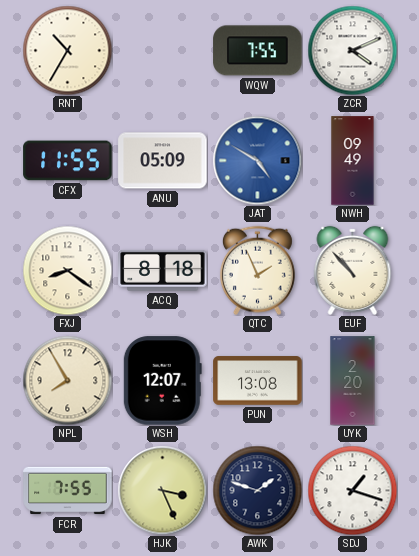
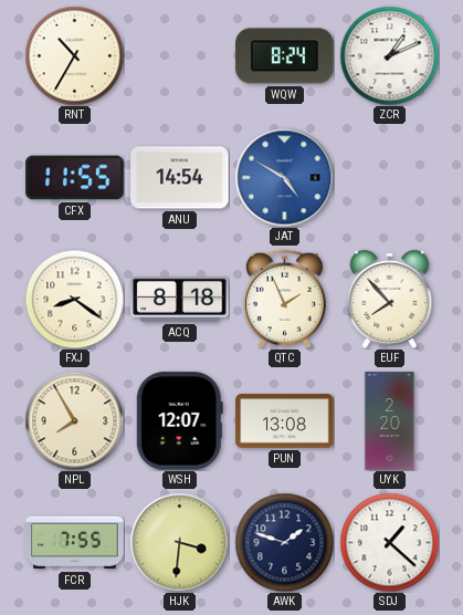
WQW: 7:55 -> 8:24
ZCR: 4:11 -> 1:11
ANU: 05:09 -> 14:54
NWH: 09:49 -> none
EUF: 10:53 -> 7:53
HJK: 3:26 -> 3:31
SDJ: 1:18 -> 1:22
